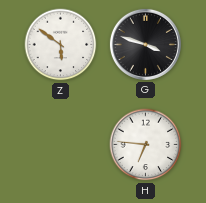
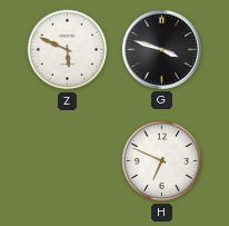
Z: 5:51 -> 5:49
H: 6:46 -> 6:49
